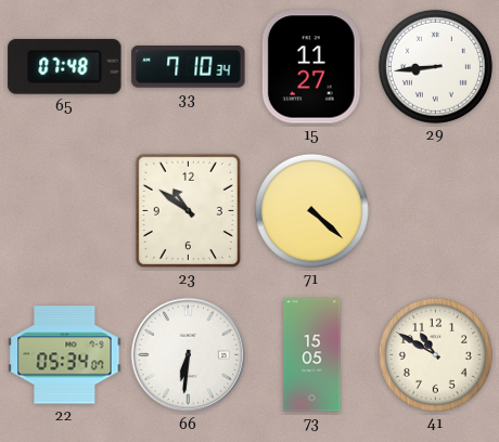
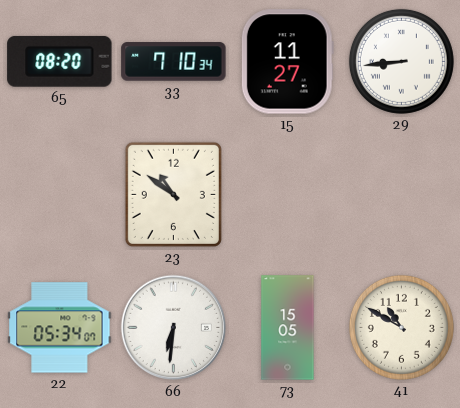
65: 07:48 -> 08:20
71: 4:22 -> none
